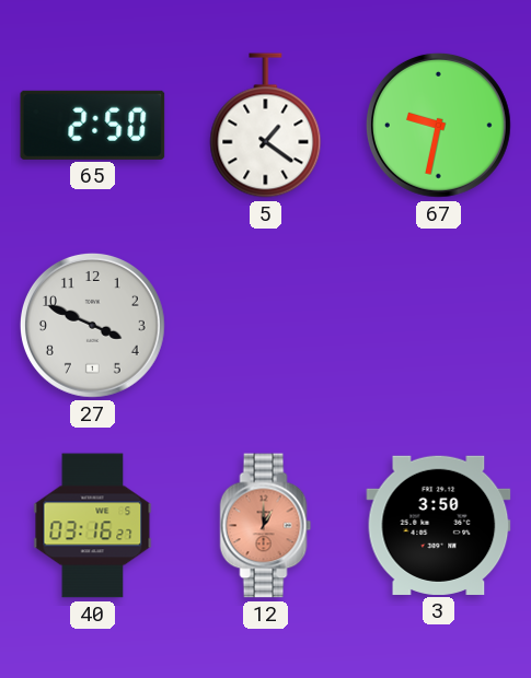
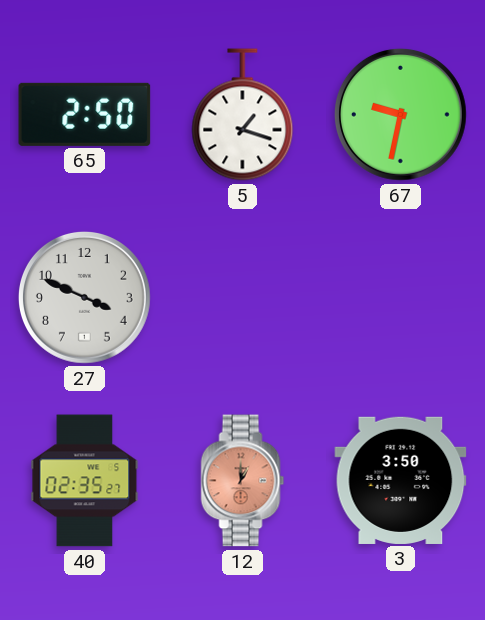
5: 1:21 -> 1:18
40: 03:16 -> 02:35
